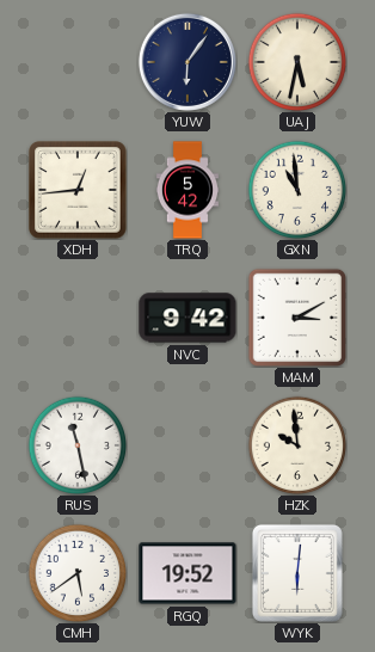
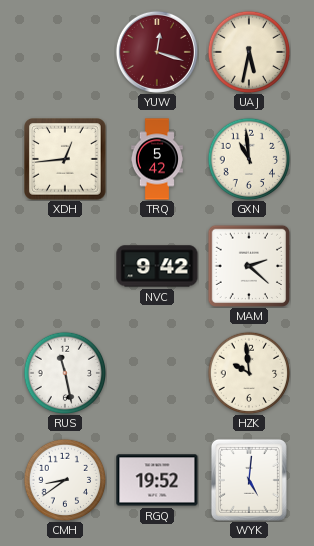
YUW: 6:06 -> 12:18
YUW dial: navy -> burgundy
MAM: 3:10 -> 2:22
CMH: 5:39 -> 8:39
WYK: 6:01 -> 5:01
